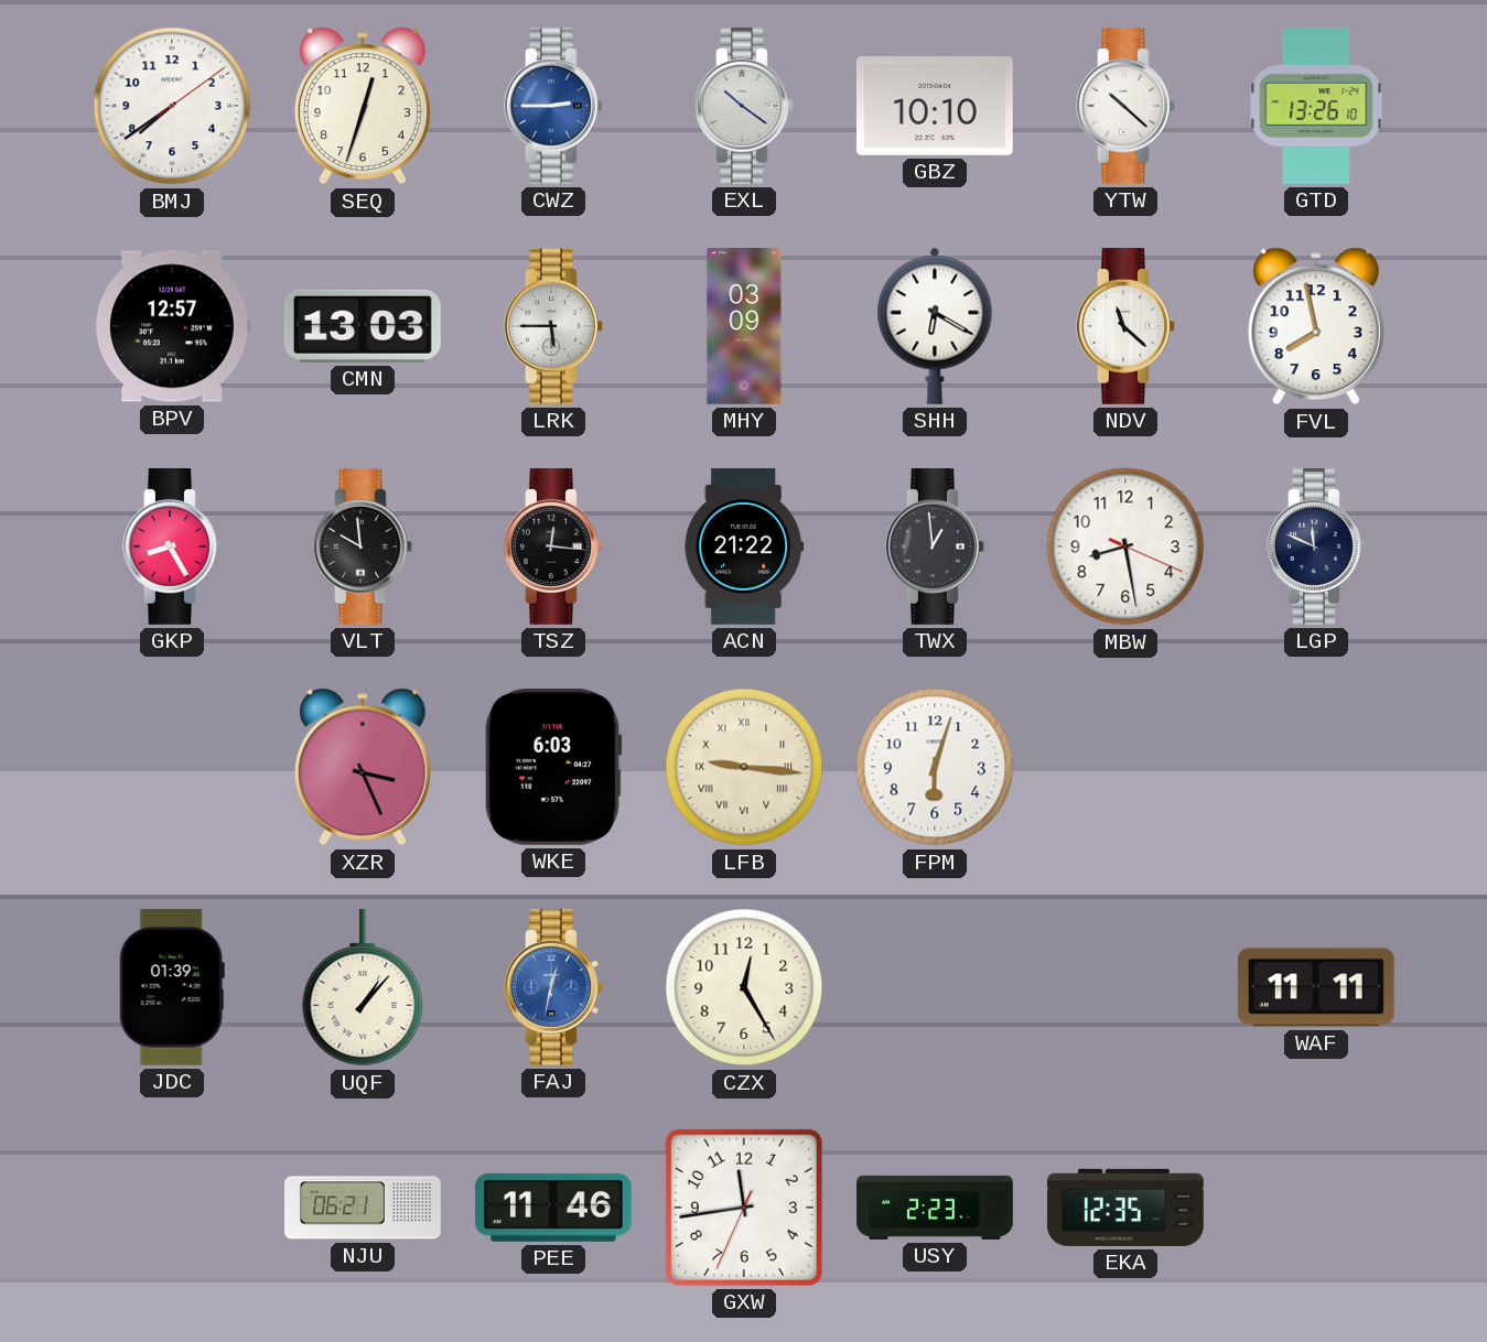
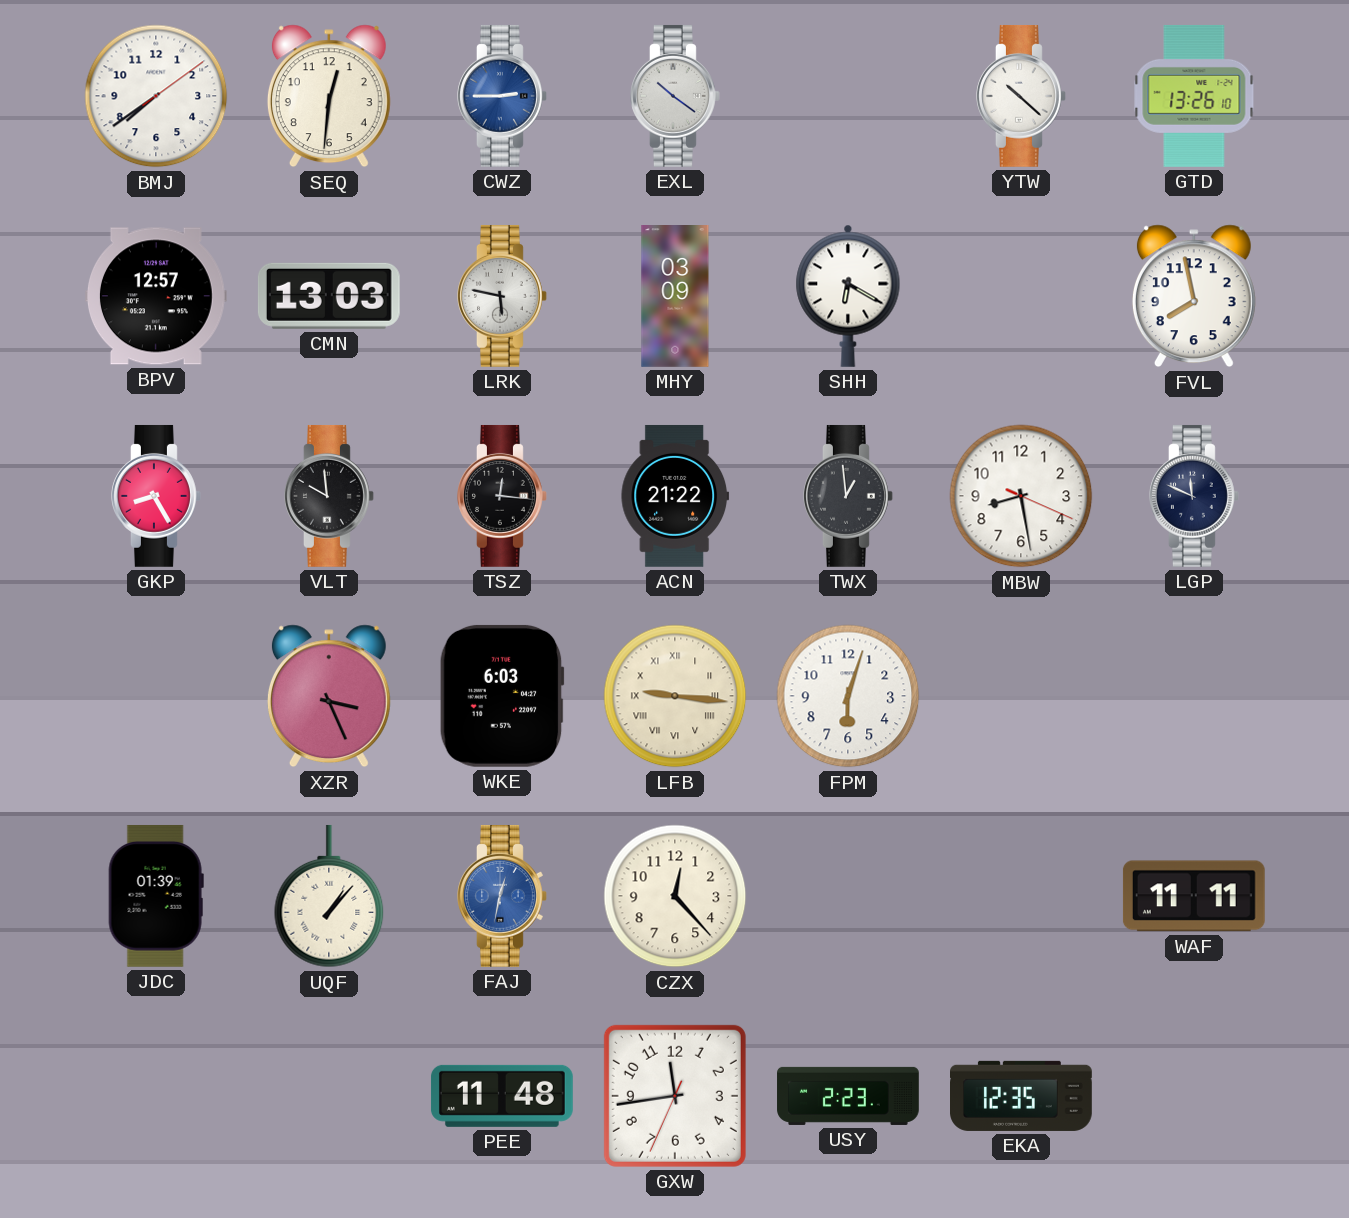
SEQ: 12:33 -> 12:31
GBZ: 10:10 -> none
LRK: 5:45 -> 5:47
NDV: 11:22 -> none
CZX: 12:25 -> 12:23
NJU: 06:21 -> none
PEE: 11:46 -> 11:48
